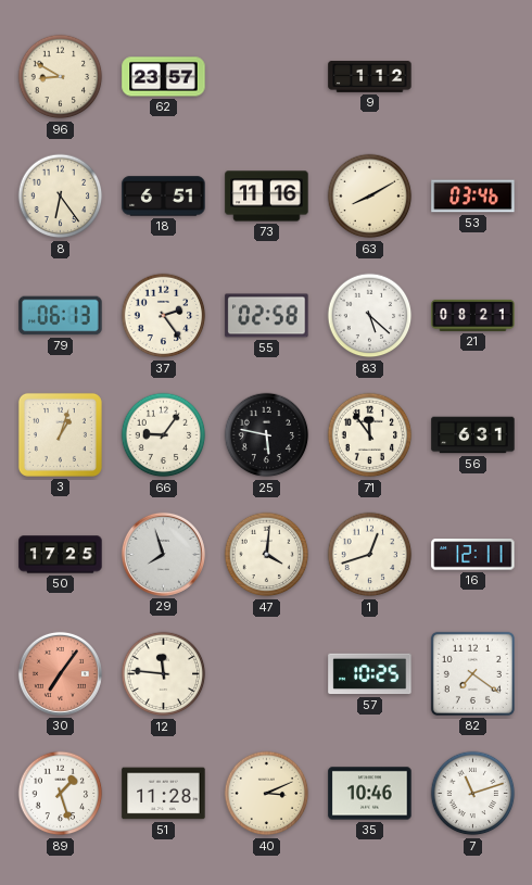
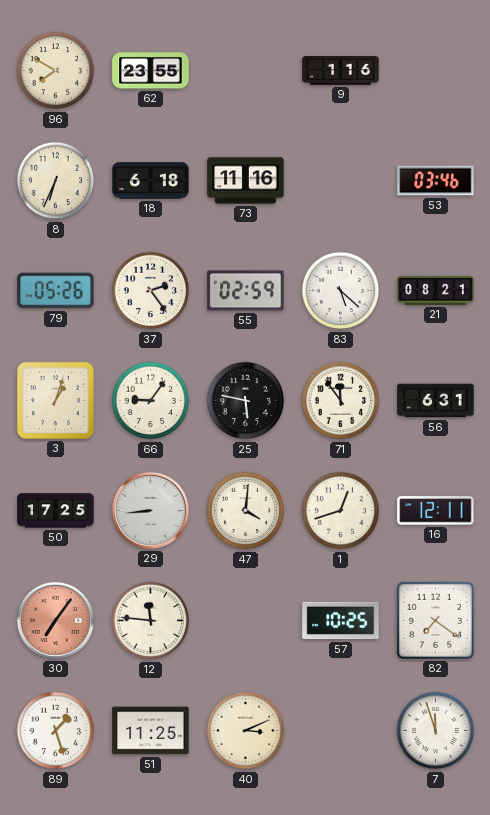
96: 8:50 -> 7:50
62: 23:57 -> 23:55
9: 1:12 -> 1:16
8: 6:24 -> 6:34
18: 6:51 -> 6:18
63: 8:10 -> none
79: 06:13 -> 05:26
55: 02:58 -> 02:59
29: 7:57 -> 8:44
51: 11:28 -> 11:25
35: 10:46 -> none
7: 11:12 -> 11:57
